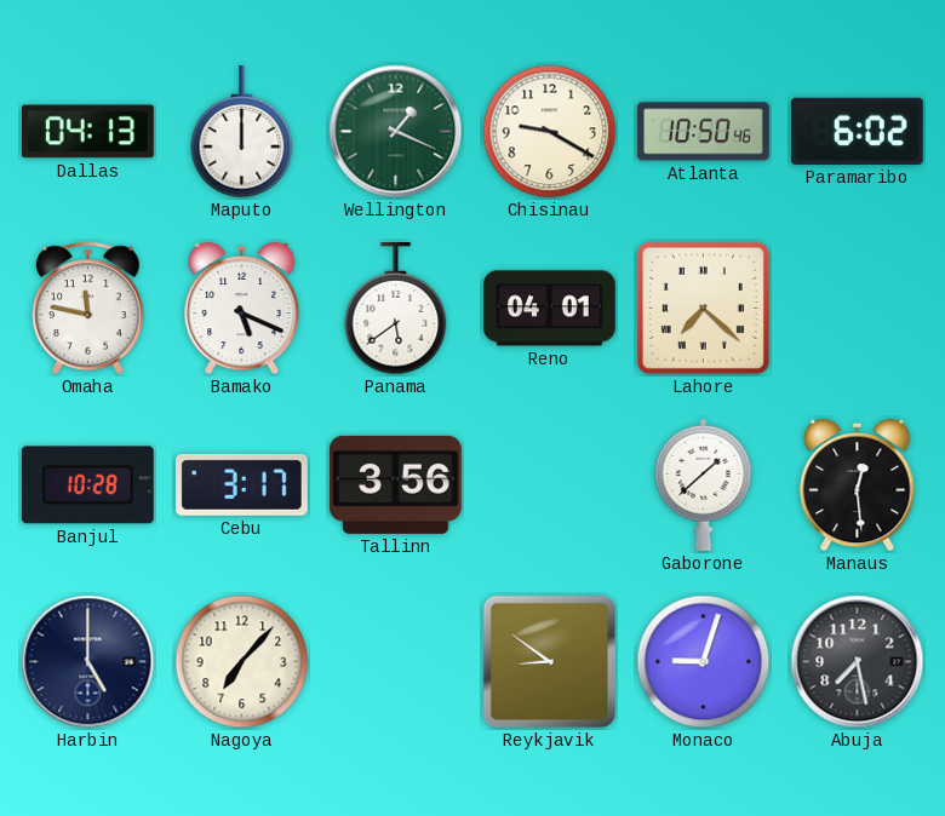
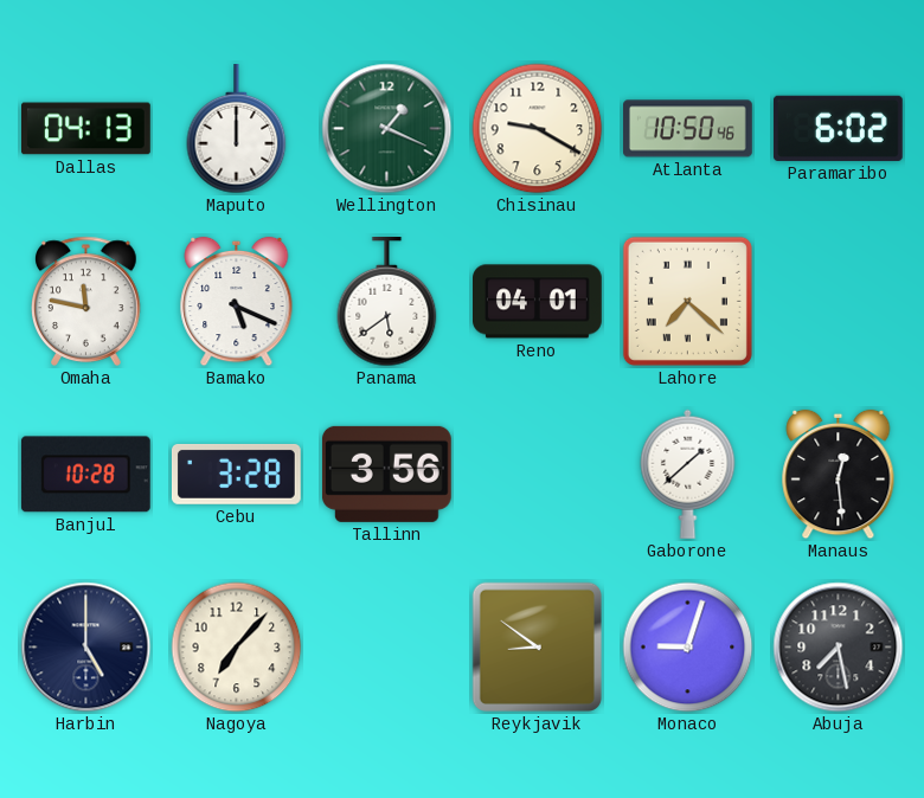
Cebu: 3:17 -> 3:28
